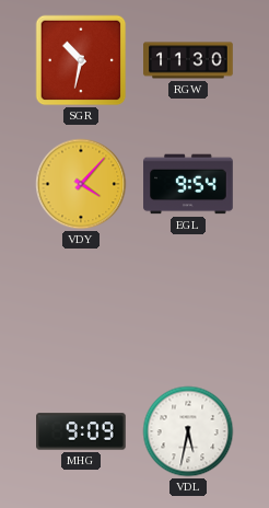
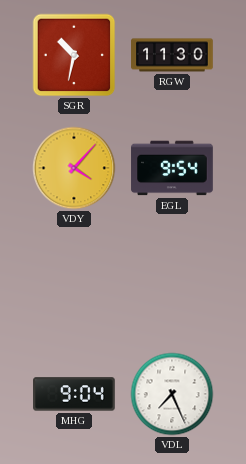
MHG: 9:09 -> 9:04
VDL: 5:32 -> 7:26
